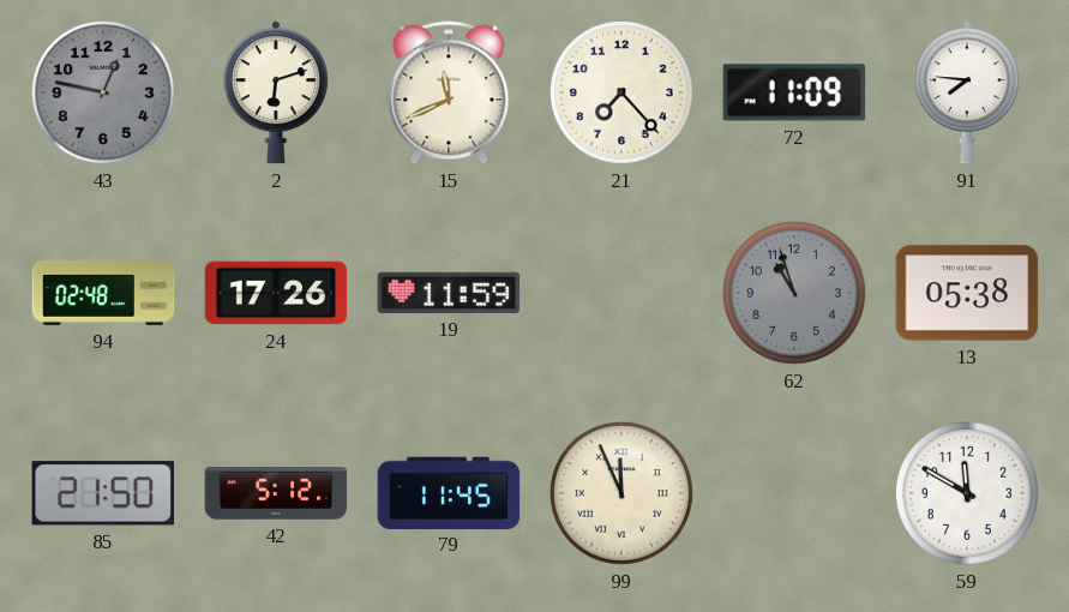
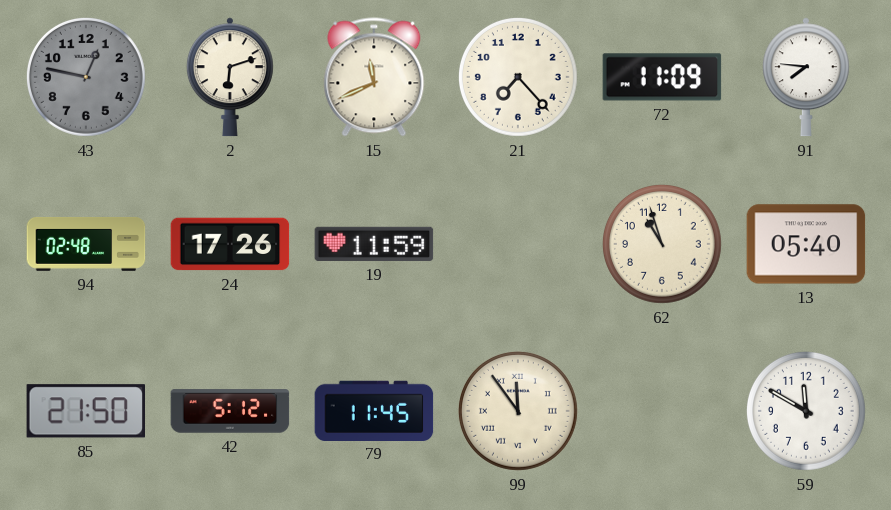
62 dial: grey -> cream
13: 05:38 -> 05:40
99: 11:56 -> 11:54
